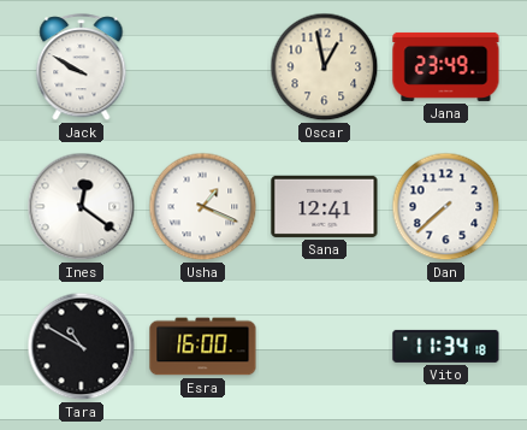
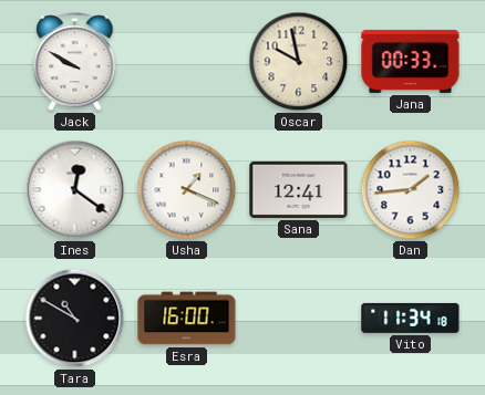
Oscar: 12:58 -> 9:58
Jana: 23:49 -> 00:33
Dan: 7:38 -> 1:44
